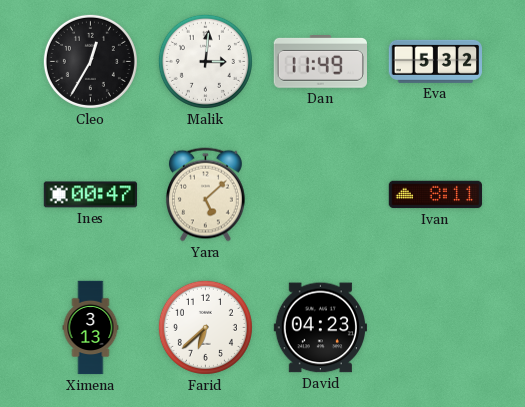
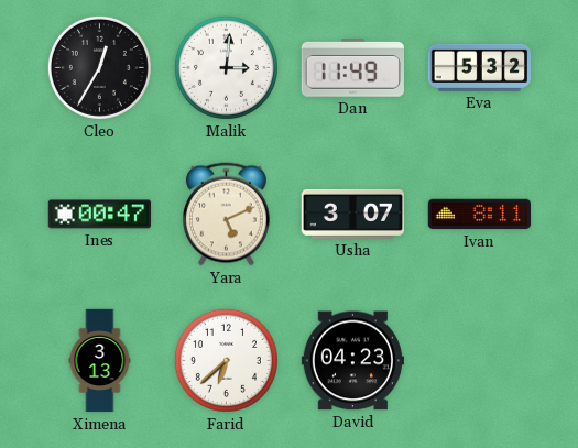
Yara: 5:08 -> 5:11
Usha: none -> 3:07
